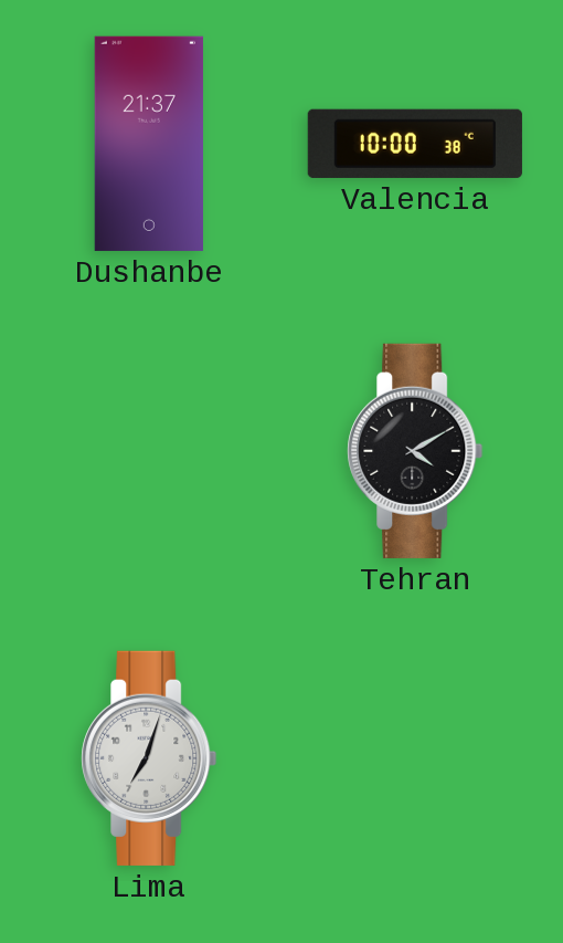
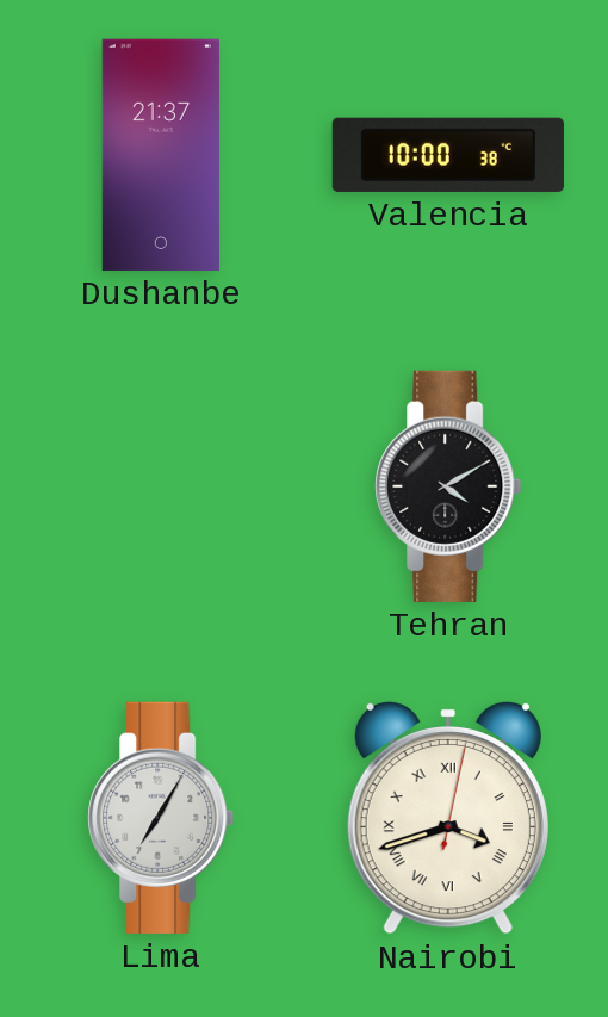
Lima: 7:03 -> 7:05
Nairobi: none -> 3:42
